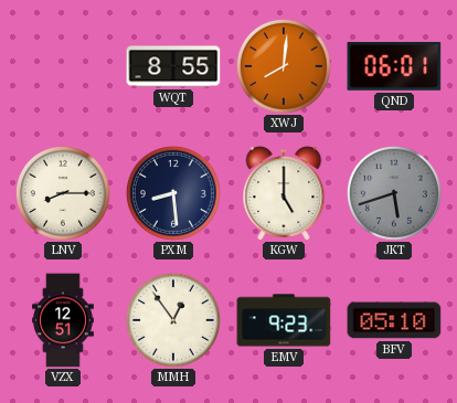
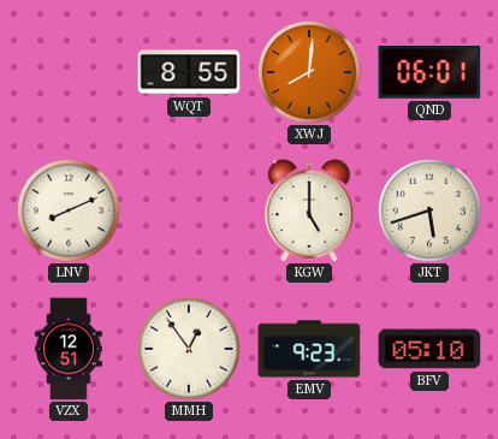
LNV: 8:15 -> 8:11
PXM: 8:29 -> none
JKT dial: grey -> cream
